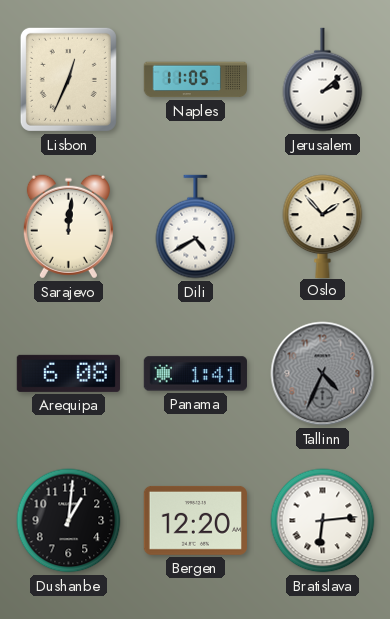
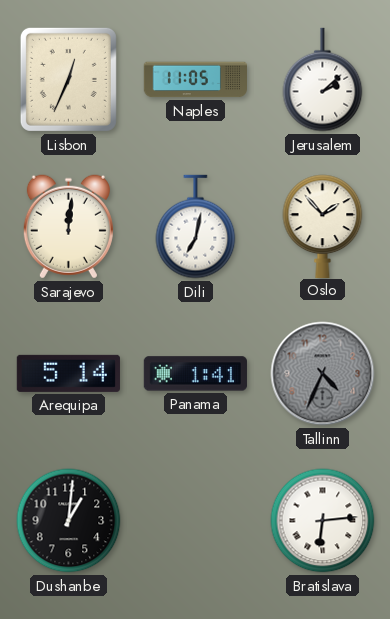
Dili: 4:40 -> 7:02
Arequipa: 6:08 -> 5:14
Bergen: 12:20 -> none
